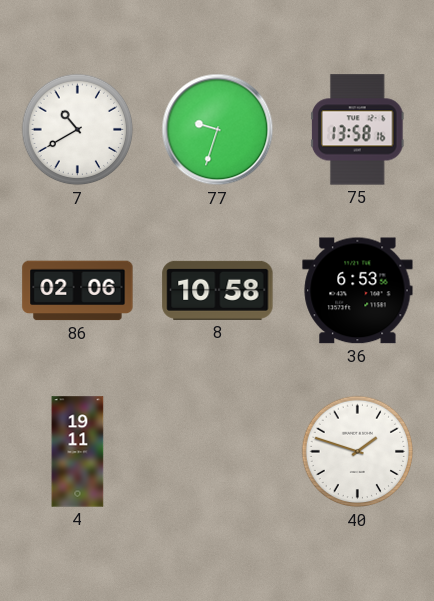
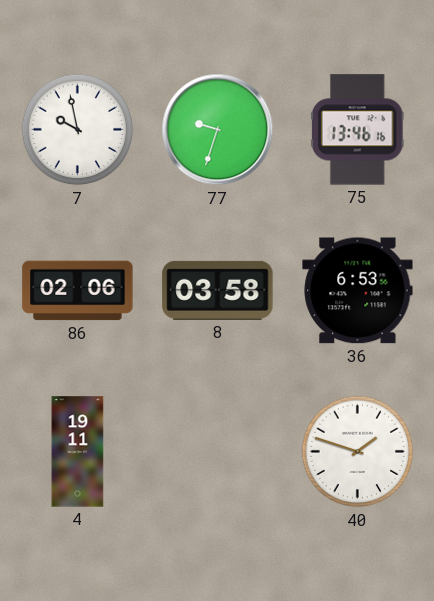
7: 10:40 -> 9:58
75: 13:58 -> 13:46
8: 10:58 -> 03:58
